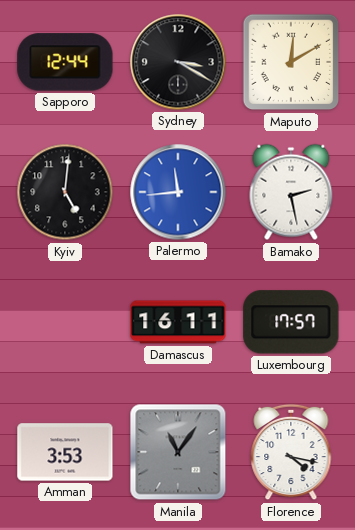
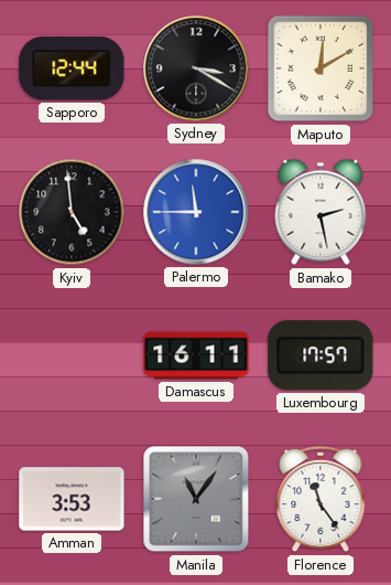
Kyiv: 5:01 -> 4:59
Palermo: 11:44 -> 11:45
Florence: 4:17 -> 11:24
